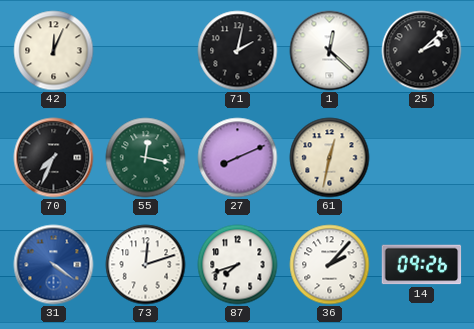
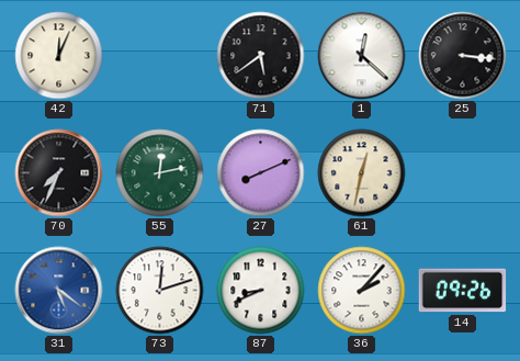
71: 2:02 -> 5:39
25: 2:08 -> 3:16
55: 12:17 -> 12:13
31: 4:21 -> 5:21
87: 7:42 -> 8:41
